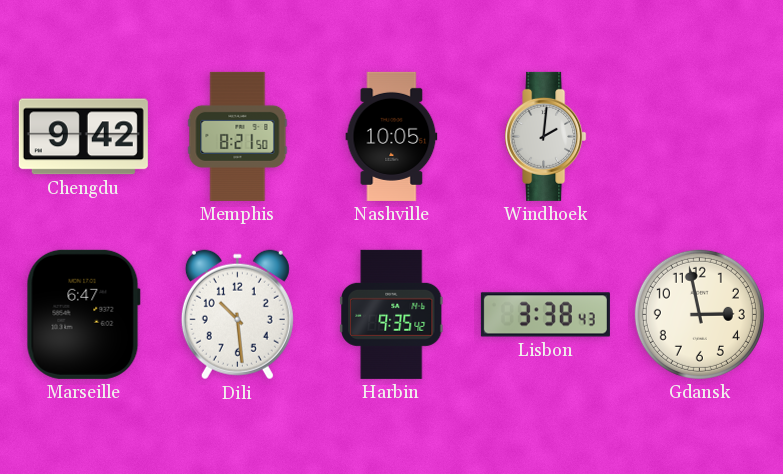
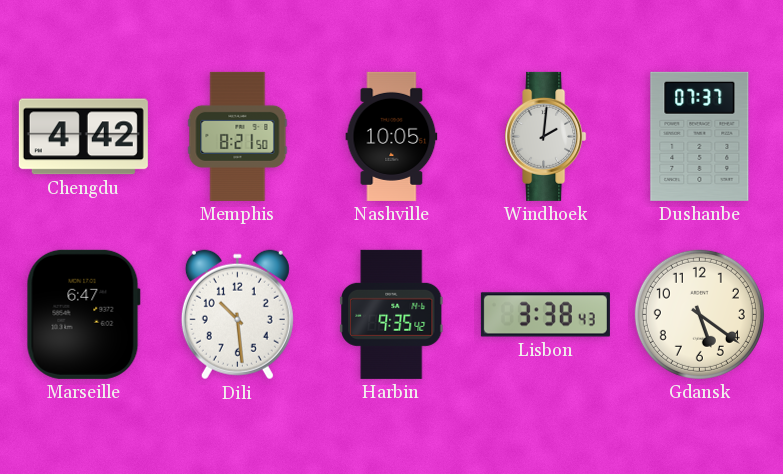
Chengdu: 9:42 -> 4:42
Dushanbe: none -> 07:37
Gdansk: 2:58 -> 5:21
